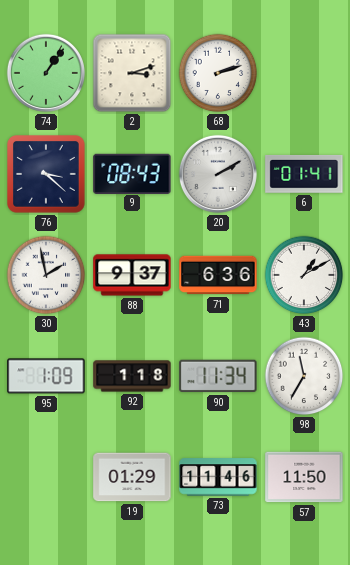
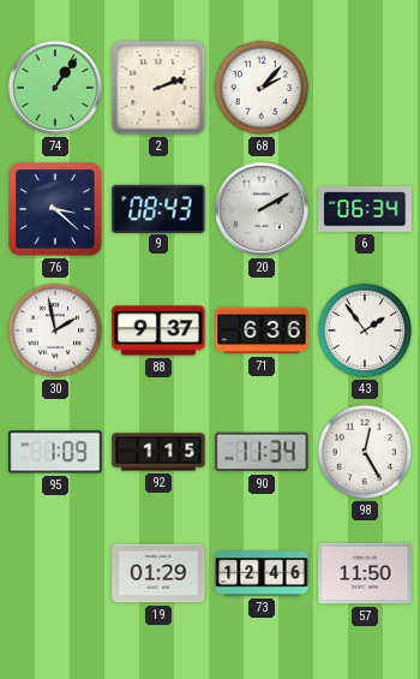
2: 3:12 -> 2:12
68: 2:12 -> 2:07
6: 01:41 -> 06:34
43: 1:10 -> 1:54
92: 1:18 -> 1:15
98: 11:35 -> 12:25
73: 11:46 -> 12:46
